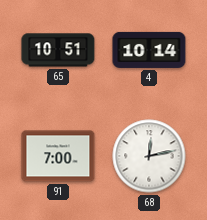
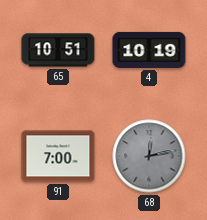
4: 10:14 -> 10:19
68 dial: white -> grey
